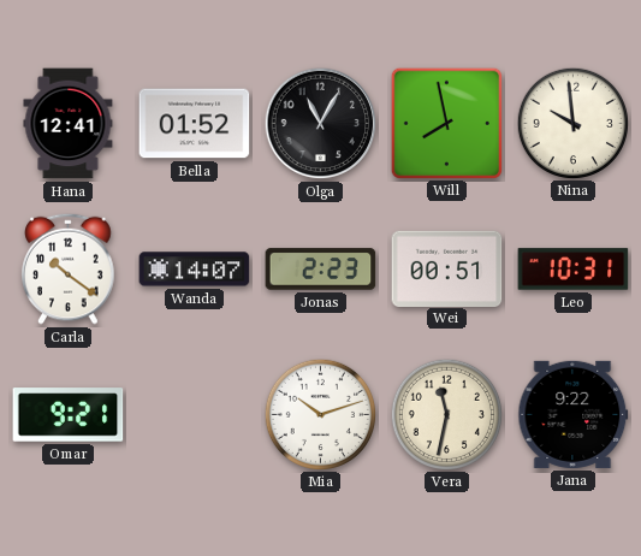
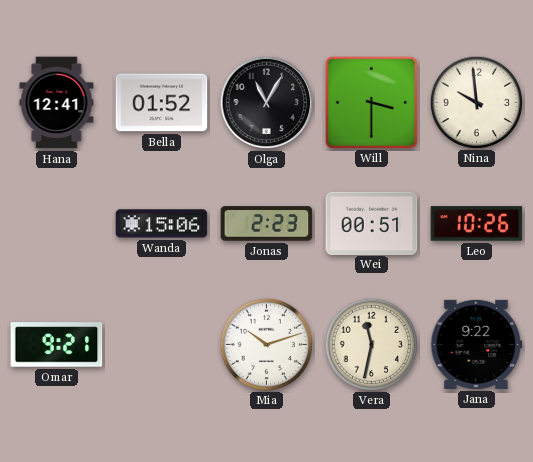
Will: 7:58 -> 3:30
Carla: 10:21 -> none
Wanda: 14:07 -> 15:06
Leo: 10:31 -> 10:26
